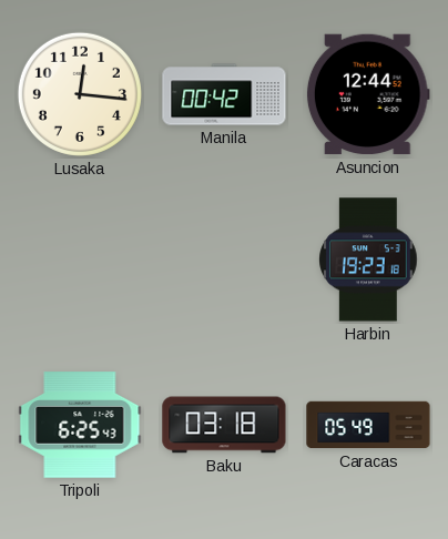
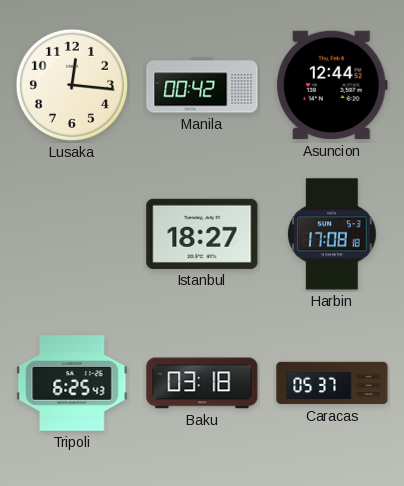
Istanbul: none -> 18:27
Harbin: 19:23 -> 17:08
Caracas: 05:49 -> 05:37
